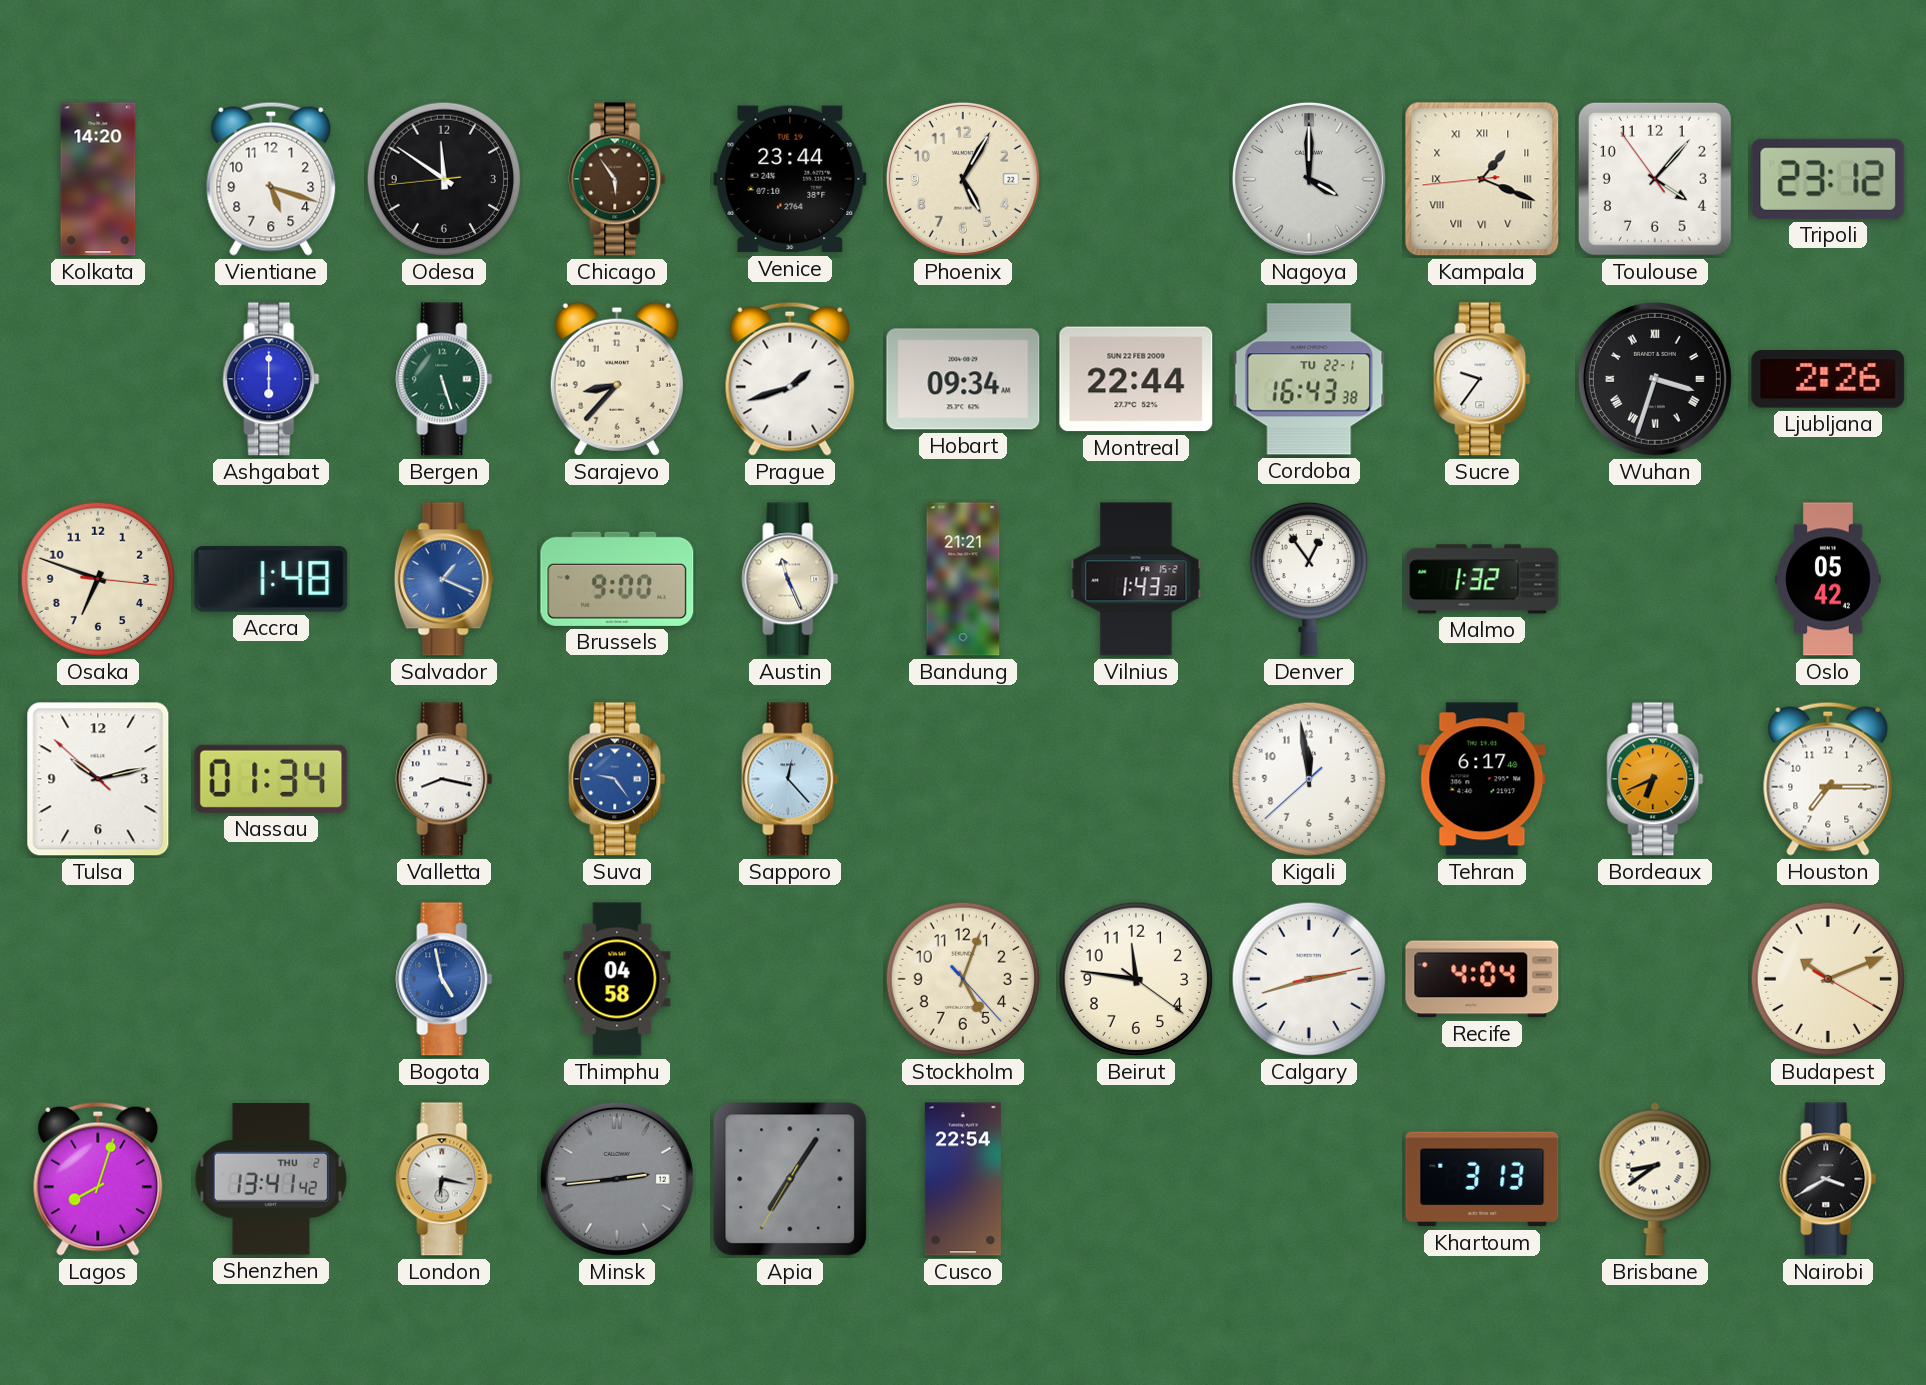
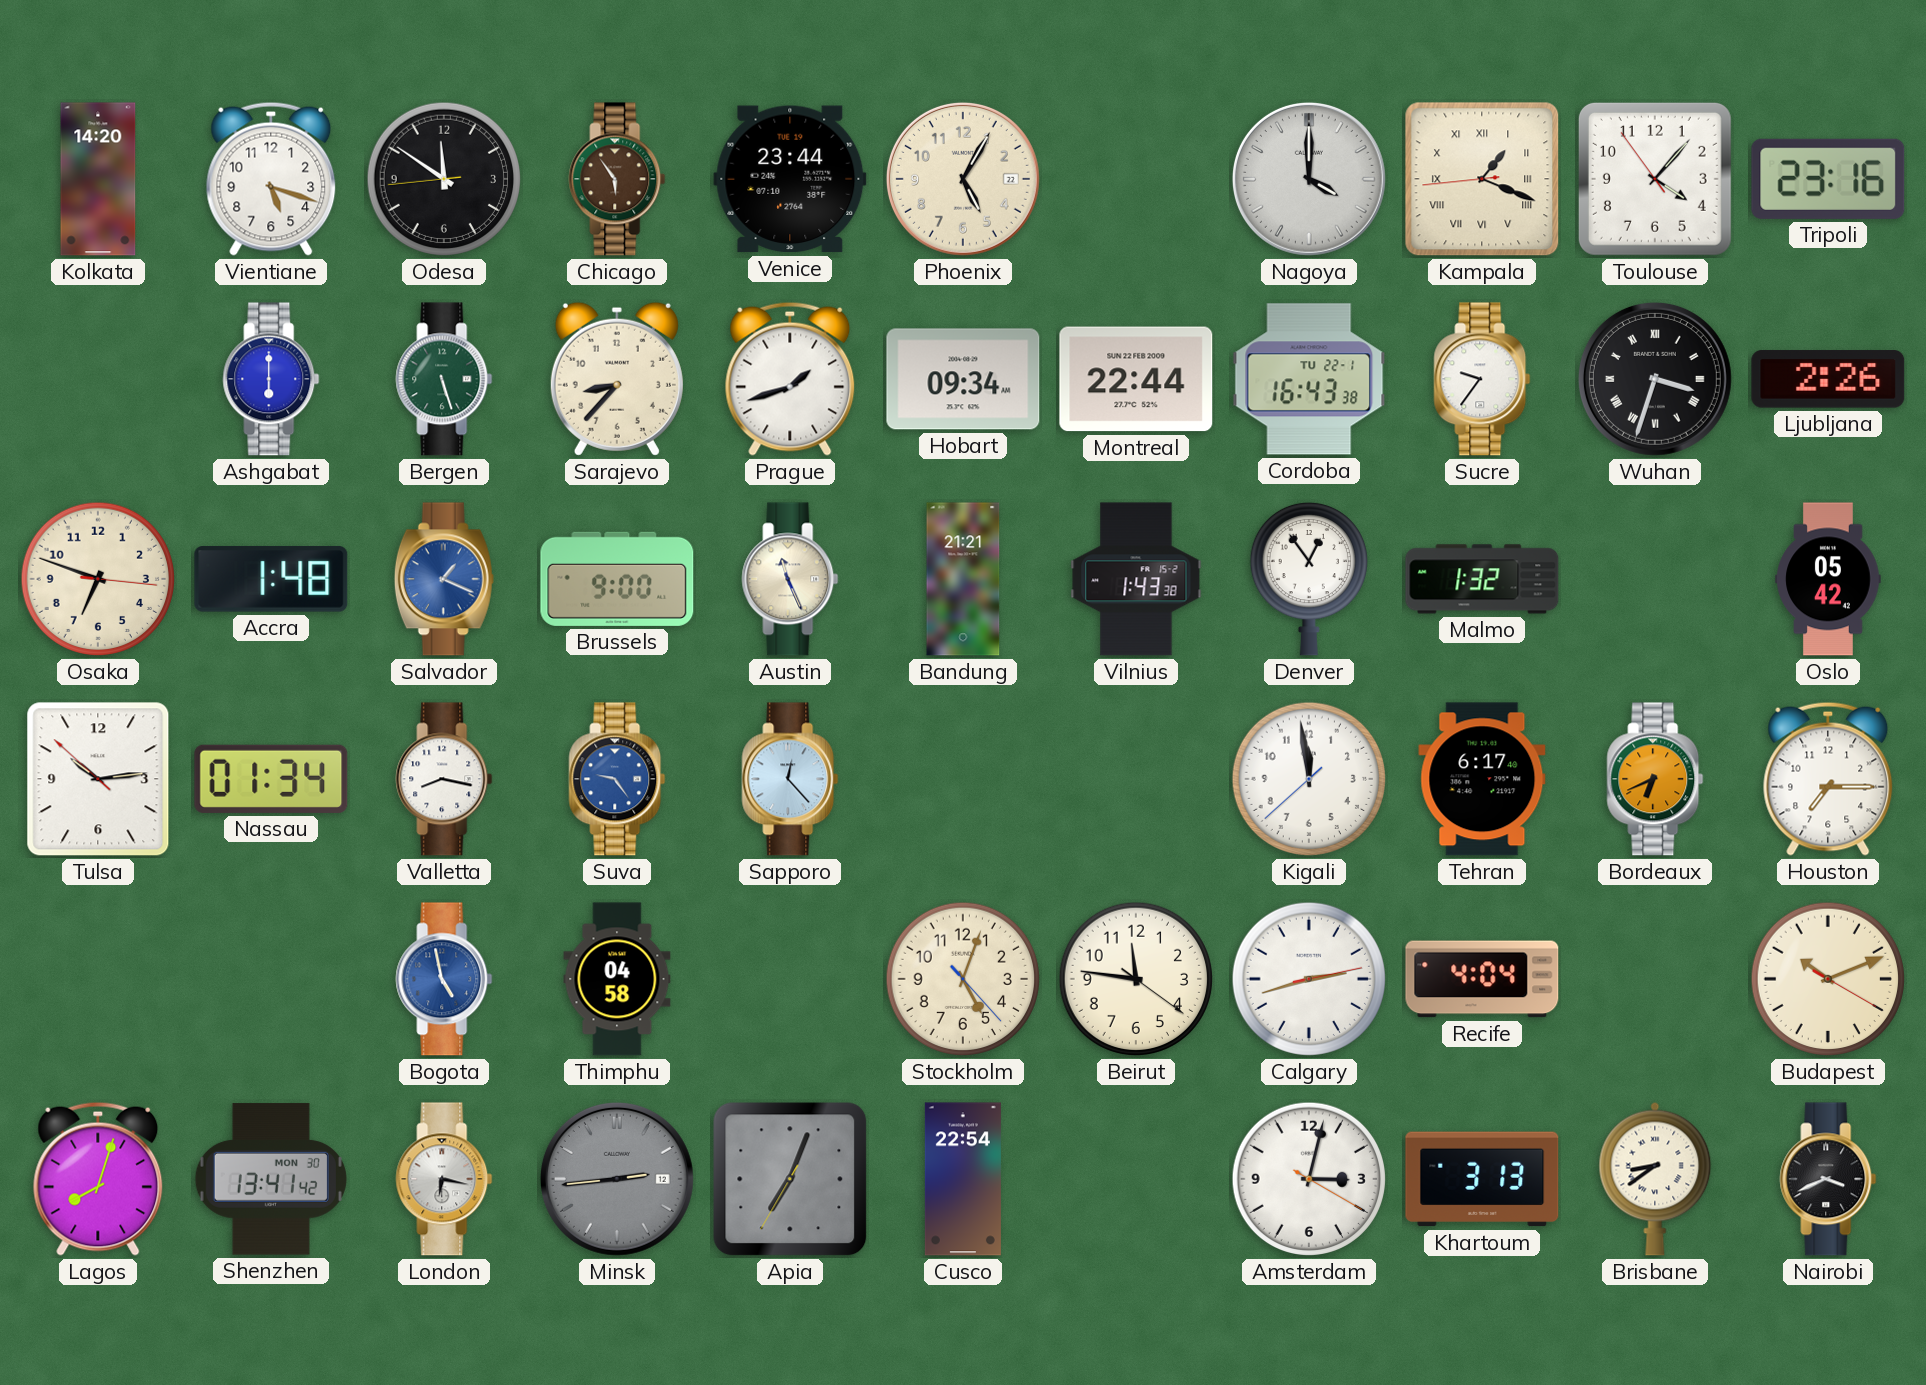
Tripoli: 23:12 -> 23:16
Tulsa: 10:12 -> 10:13
Shenzhen date: THU 2 -> MON 30
Apia: 7:05 -> 7:03
Amsterdam: none -> 3:02
Nairobi: 3:40 -> 3:41
